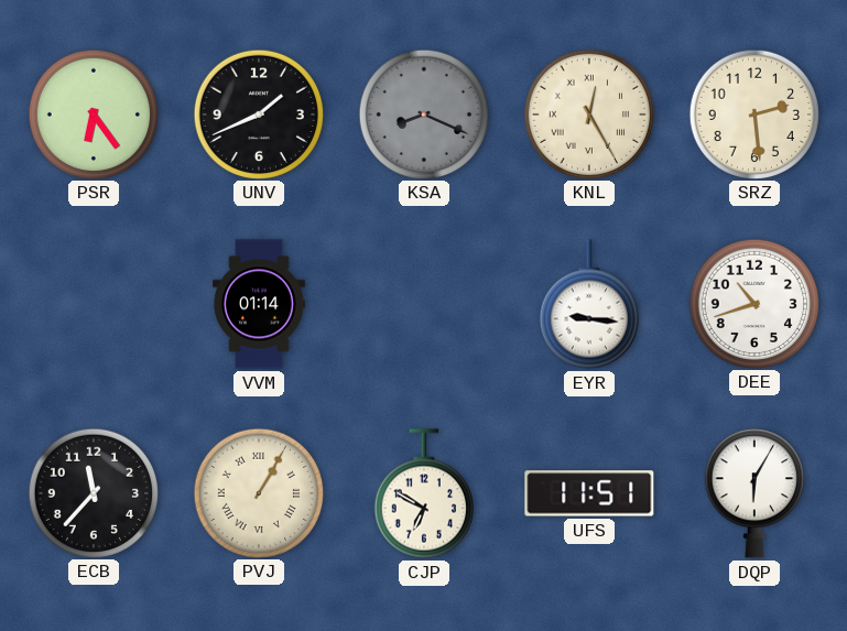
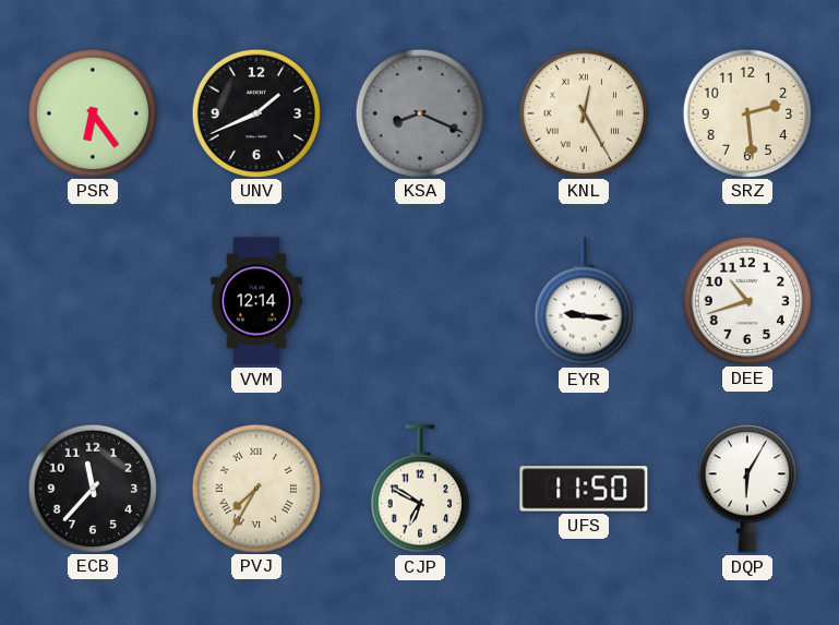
VVM: 01:14 -> 12:14
PVJ: 1:05 -> 7:35
UFS: 11:51 -> 11:50
